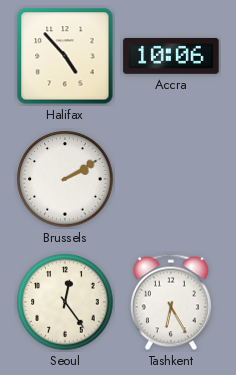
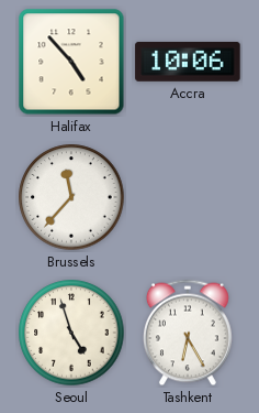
Brussels: 2:10 -> 11:37
Seoul: 12:24 -> 4:57
